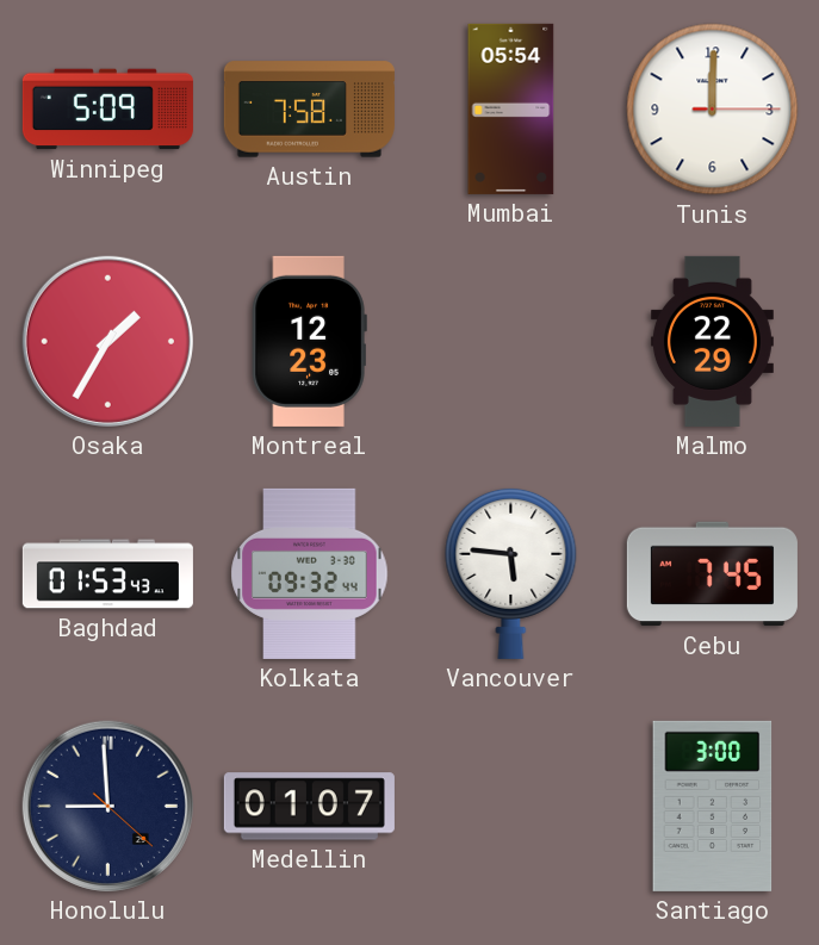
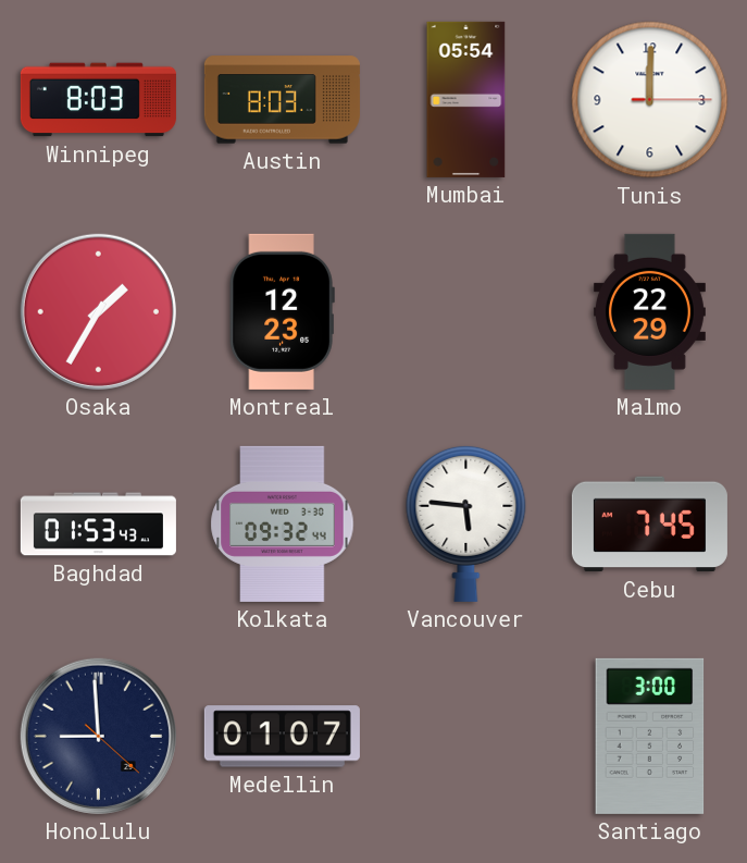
Winnipeg: 5:09 -> 8:03
Austin: 7:58 -> 8:03
